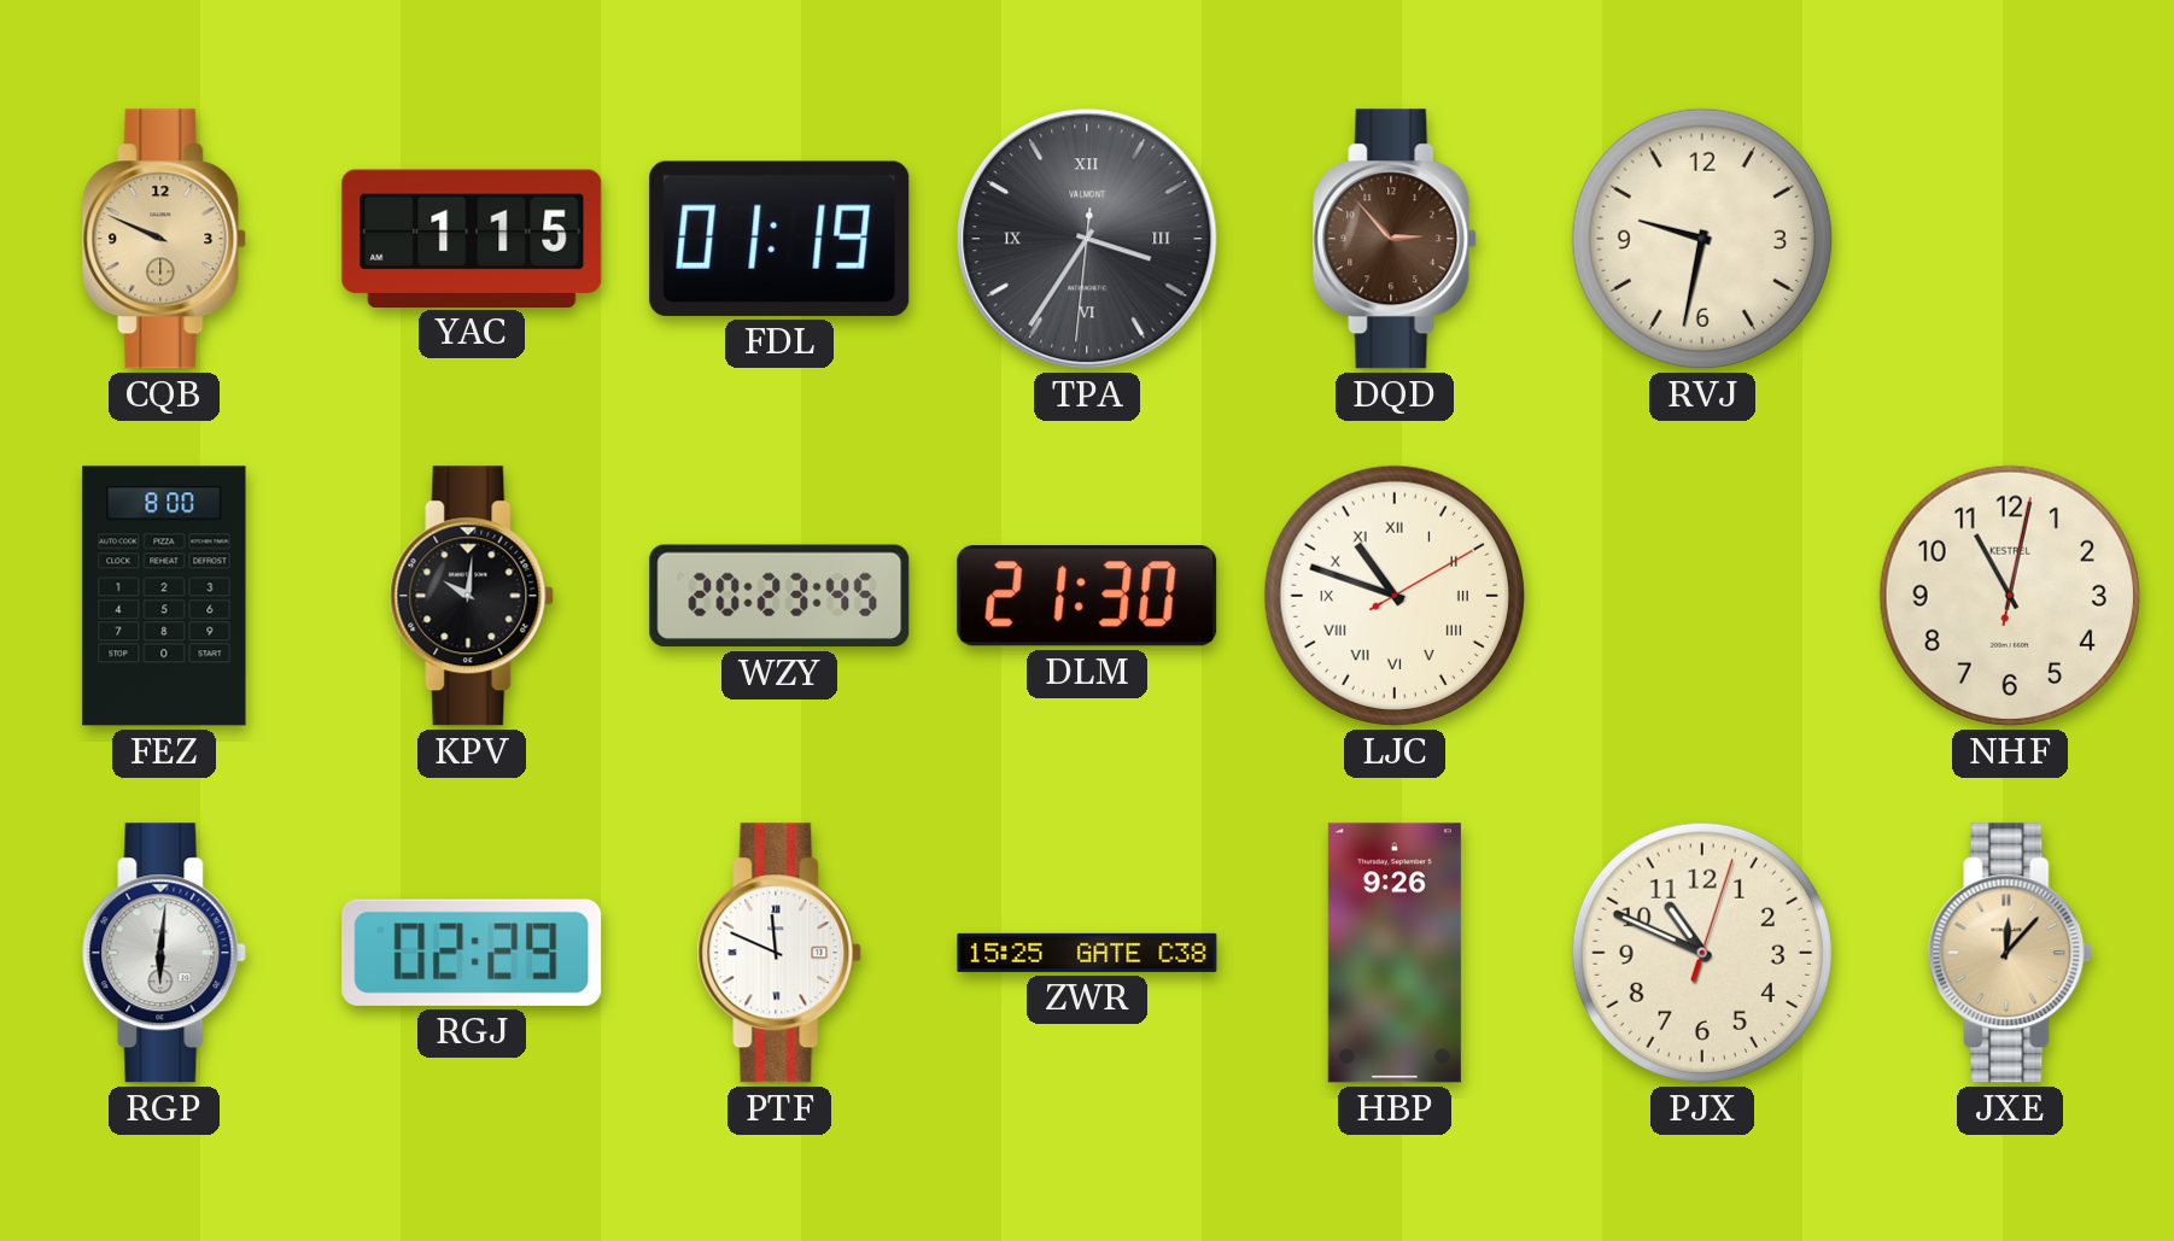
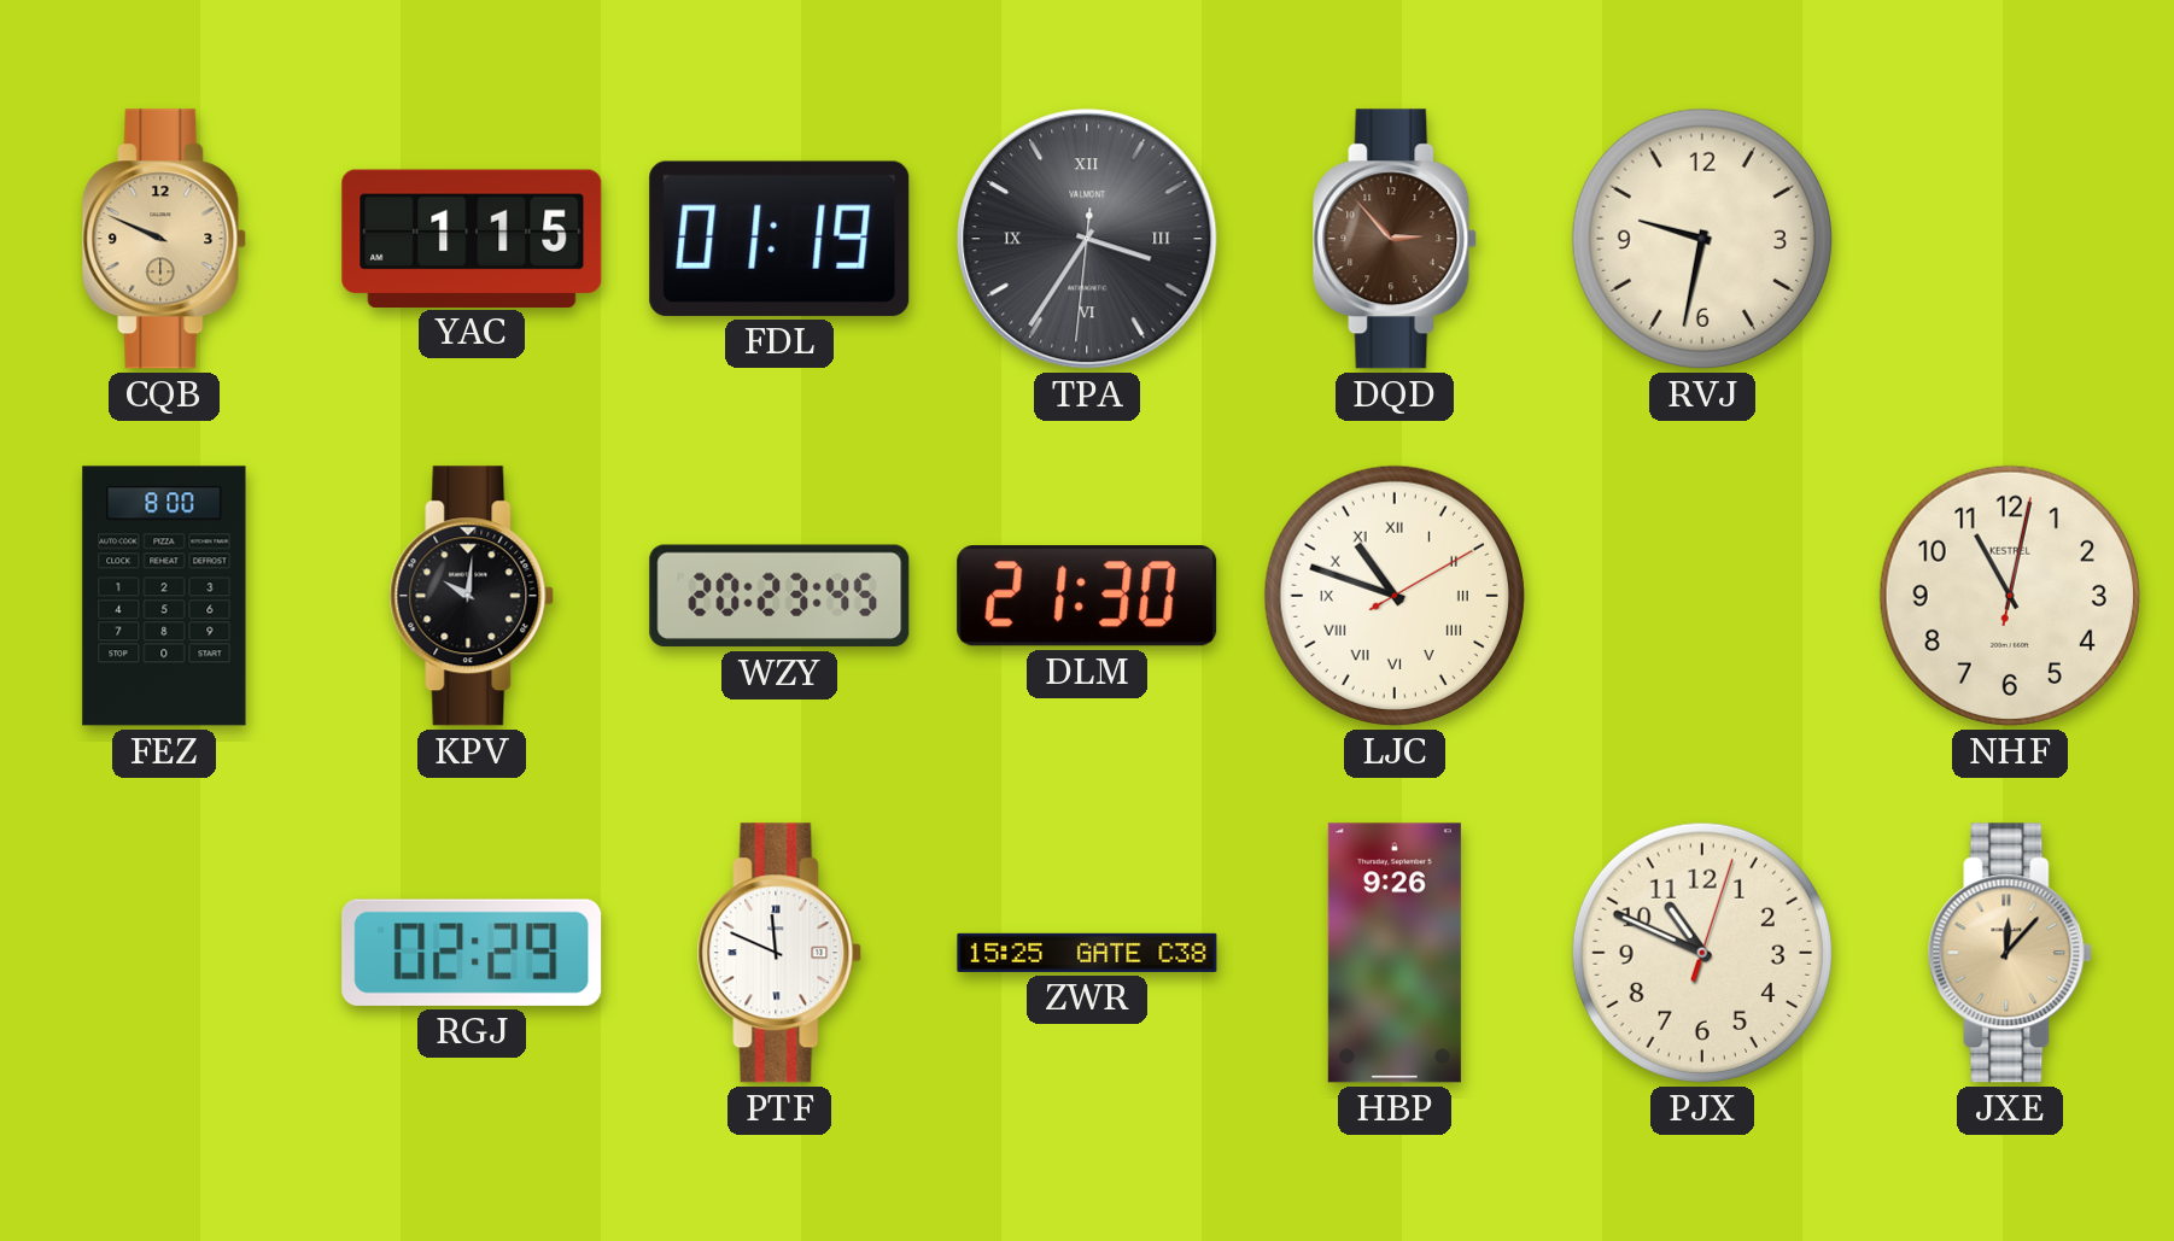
RGP: 6:01 -> none
